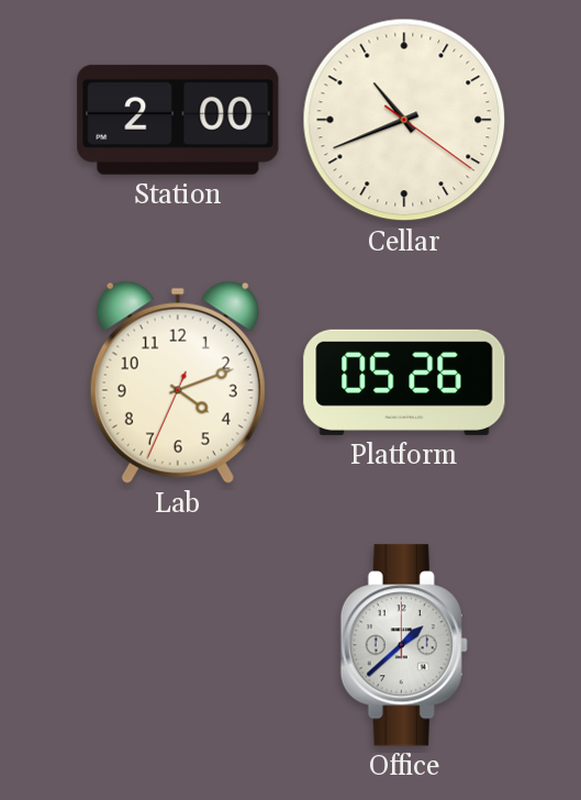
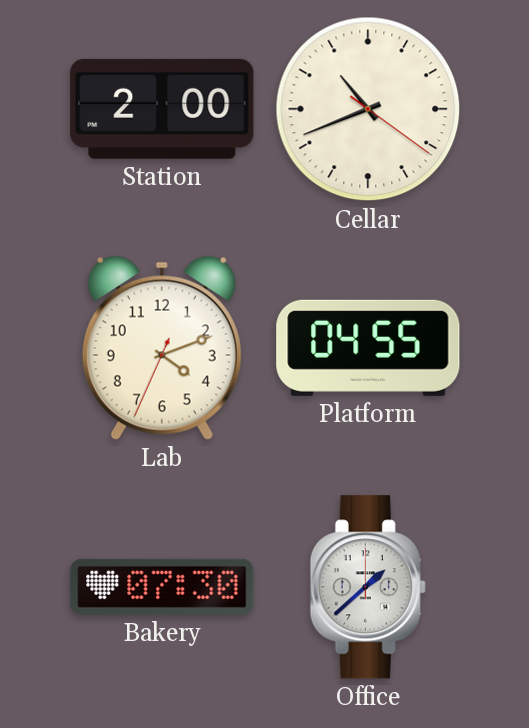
Platform: 05:26 -> 04:55
Bakery: none -> 07:30
